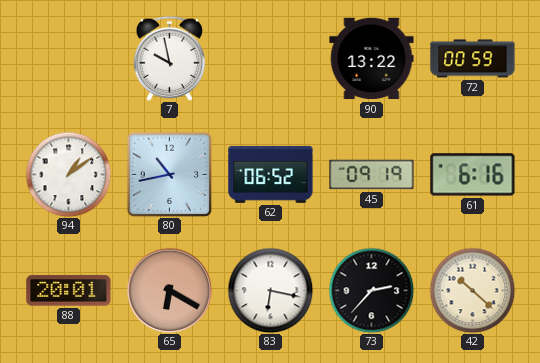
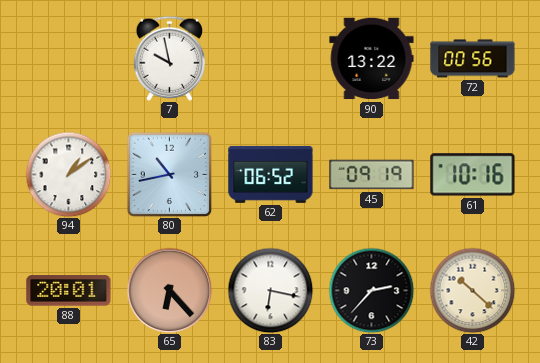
72: 00:59 -> 00:56
61: 6:16 -> 10:16
65: 6:20 -> 6:23
